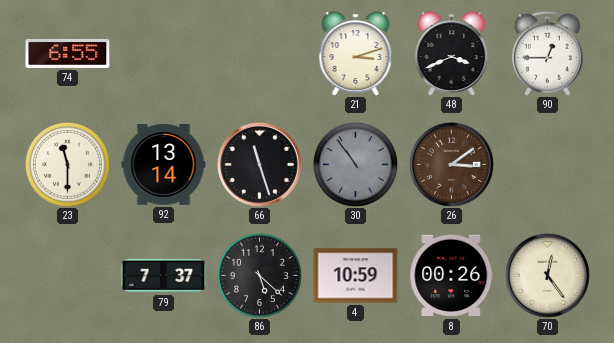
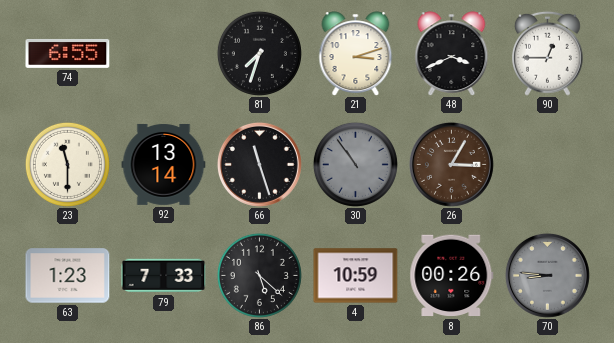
81: none -> 7:33
26: 3:09 -> 3:05
63: none -> 1:23
79: 7:37 -> 7:33
70: 12:24 -> 8:46
70 dial: cream -> grey
